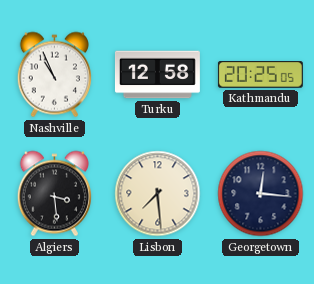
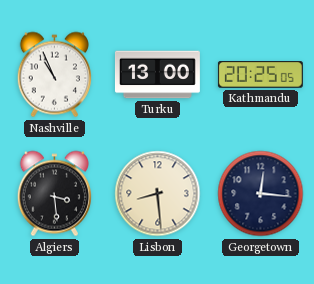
Turku: 12:58 -> 13:00
Lisbon: 7:29 -> 8:29
